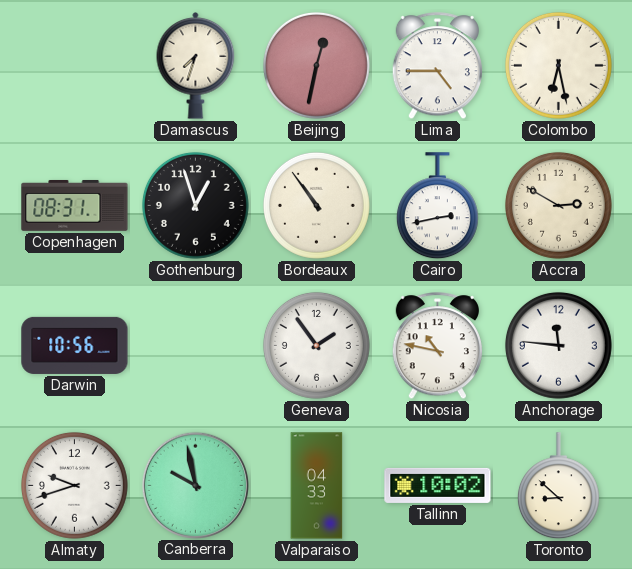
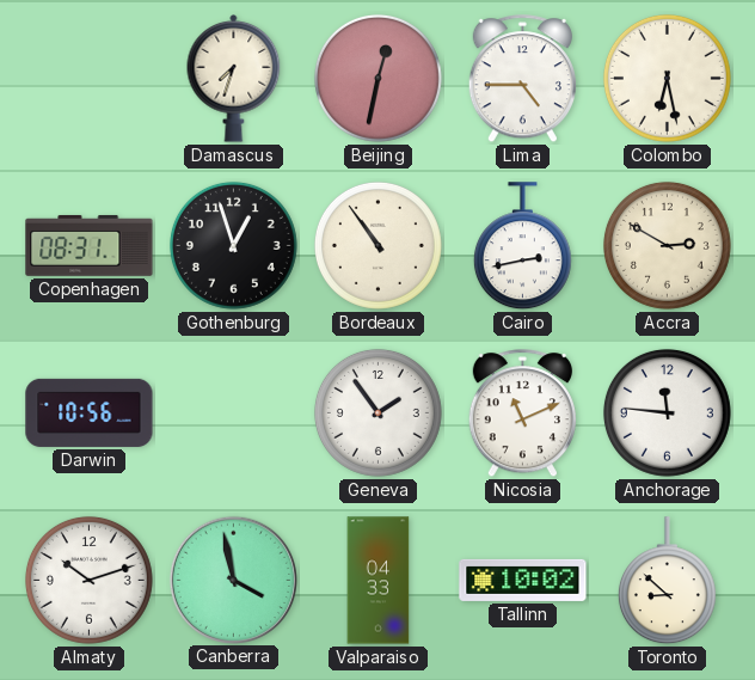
Nicosia: 10:47 -> 11:11
Almaty: 9:42 -> 10:12
Canberra: 9:58 -> 3:58
